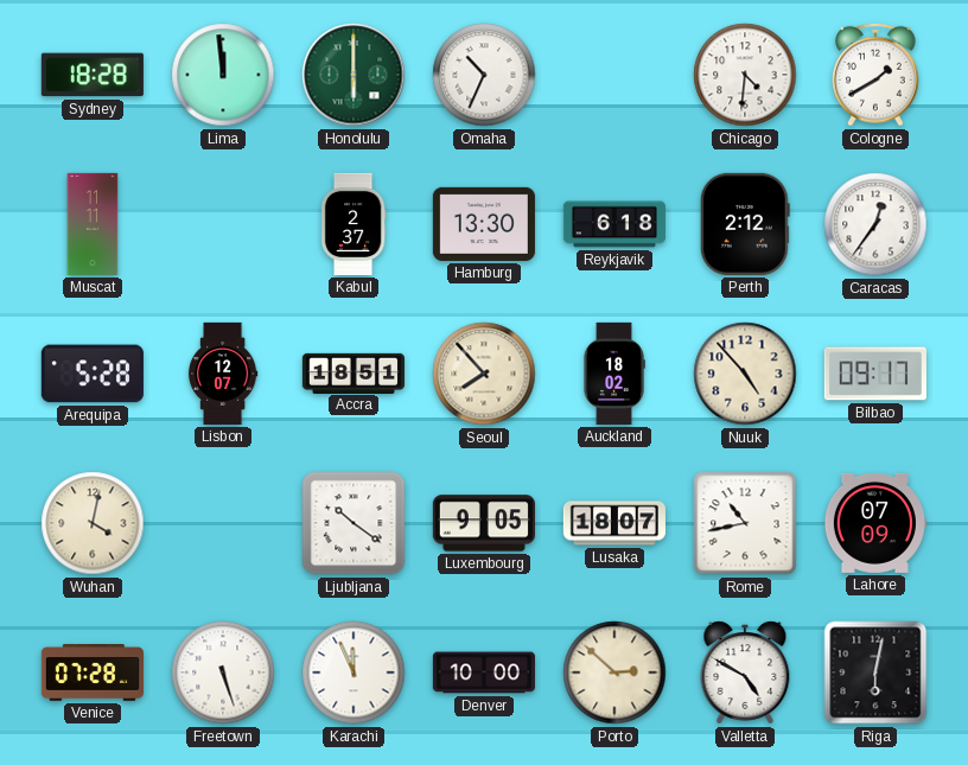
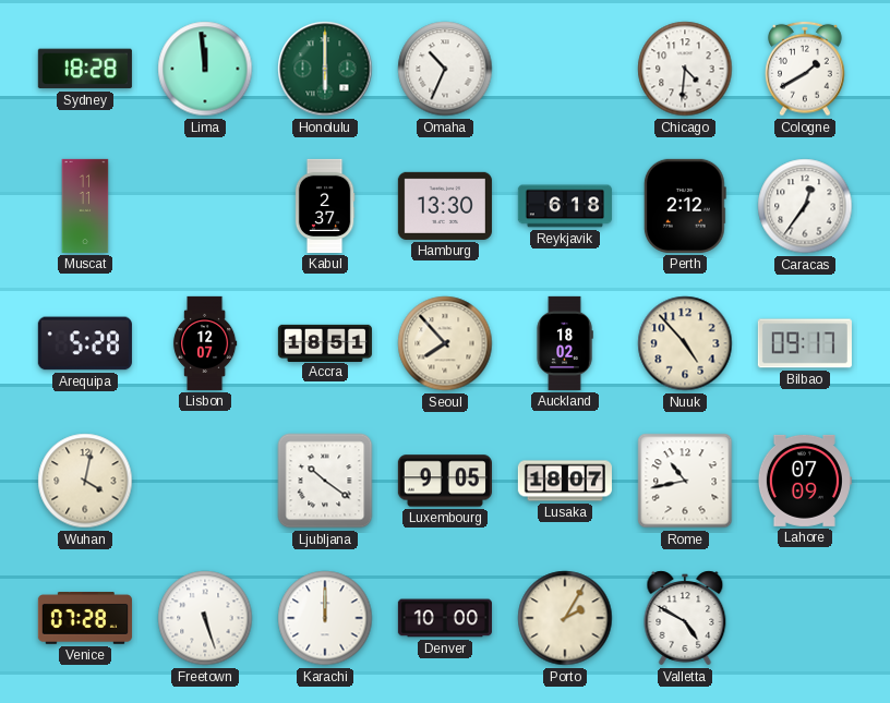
Karachi: 11:56 -> 12:00
Porto: 2:52 -> 2:05
Riga: 6:02 -> none
